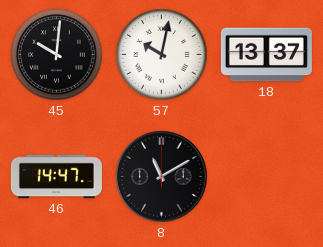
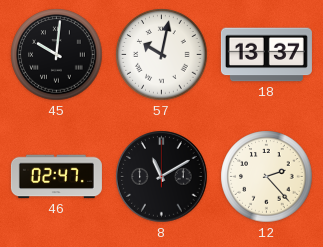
46: 14:47 -> 02:47
12: none -> 2:23
